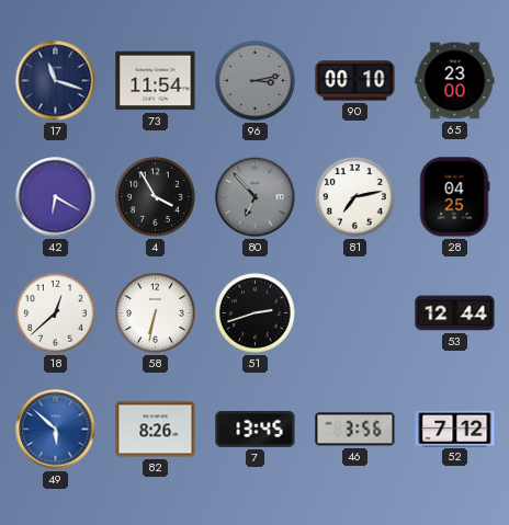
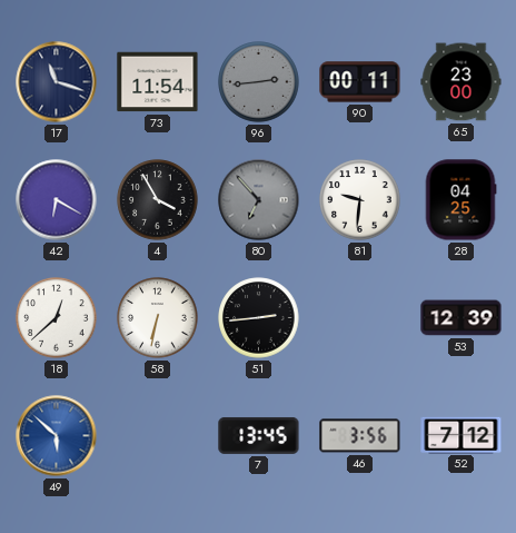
96: 3:13 -> 2:44
90: 00:10 -> 00:11
81: 7:13 -> 9:31
51: 2:42 -> 2:44
53: 12:44 -> 12:39
82: 8:26 -> none
